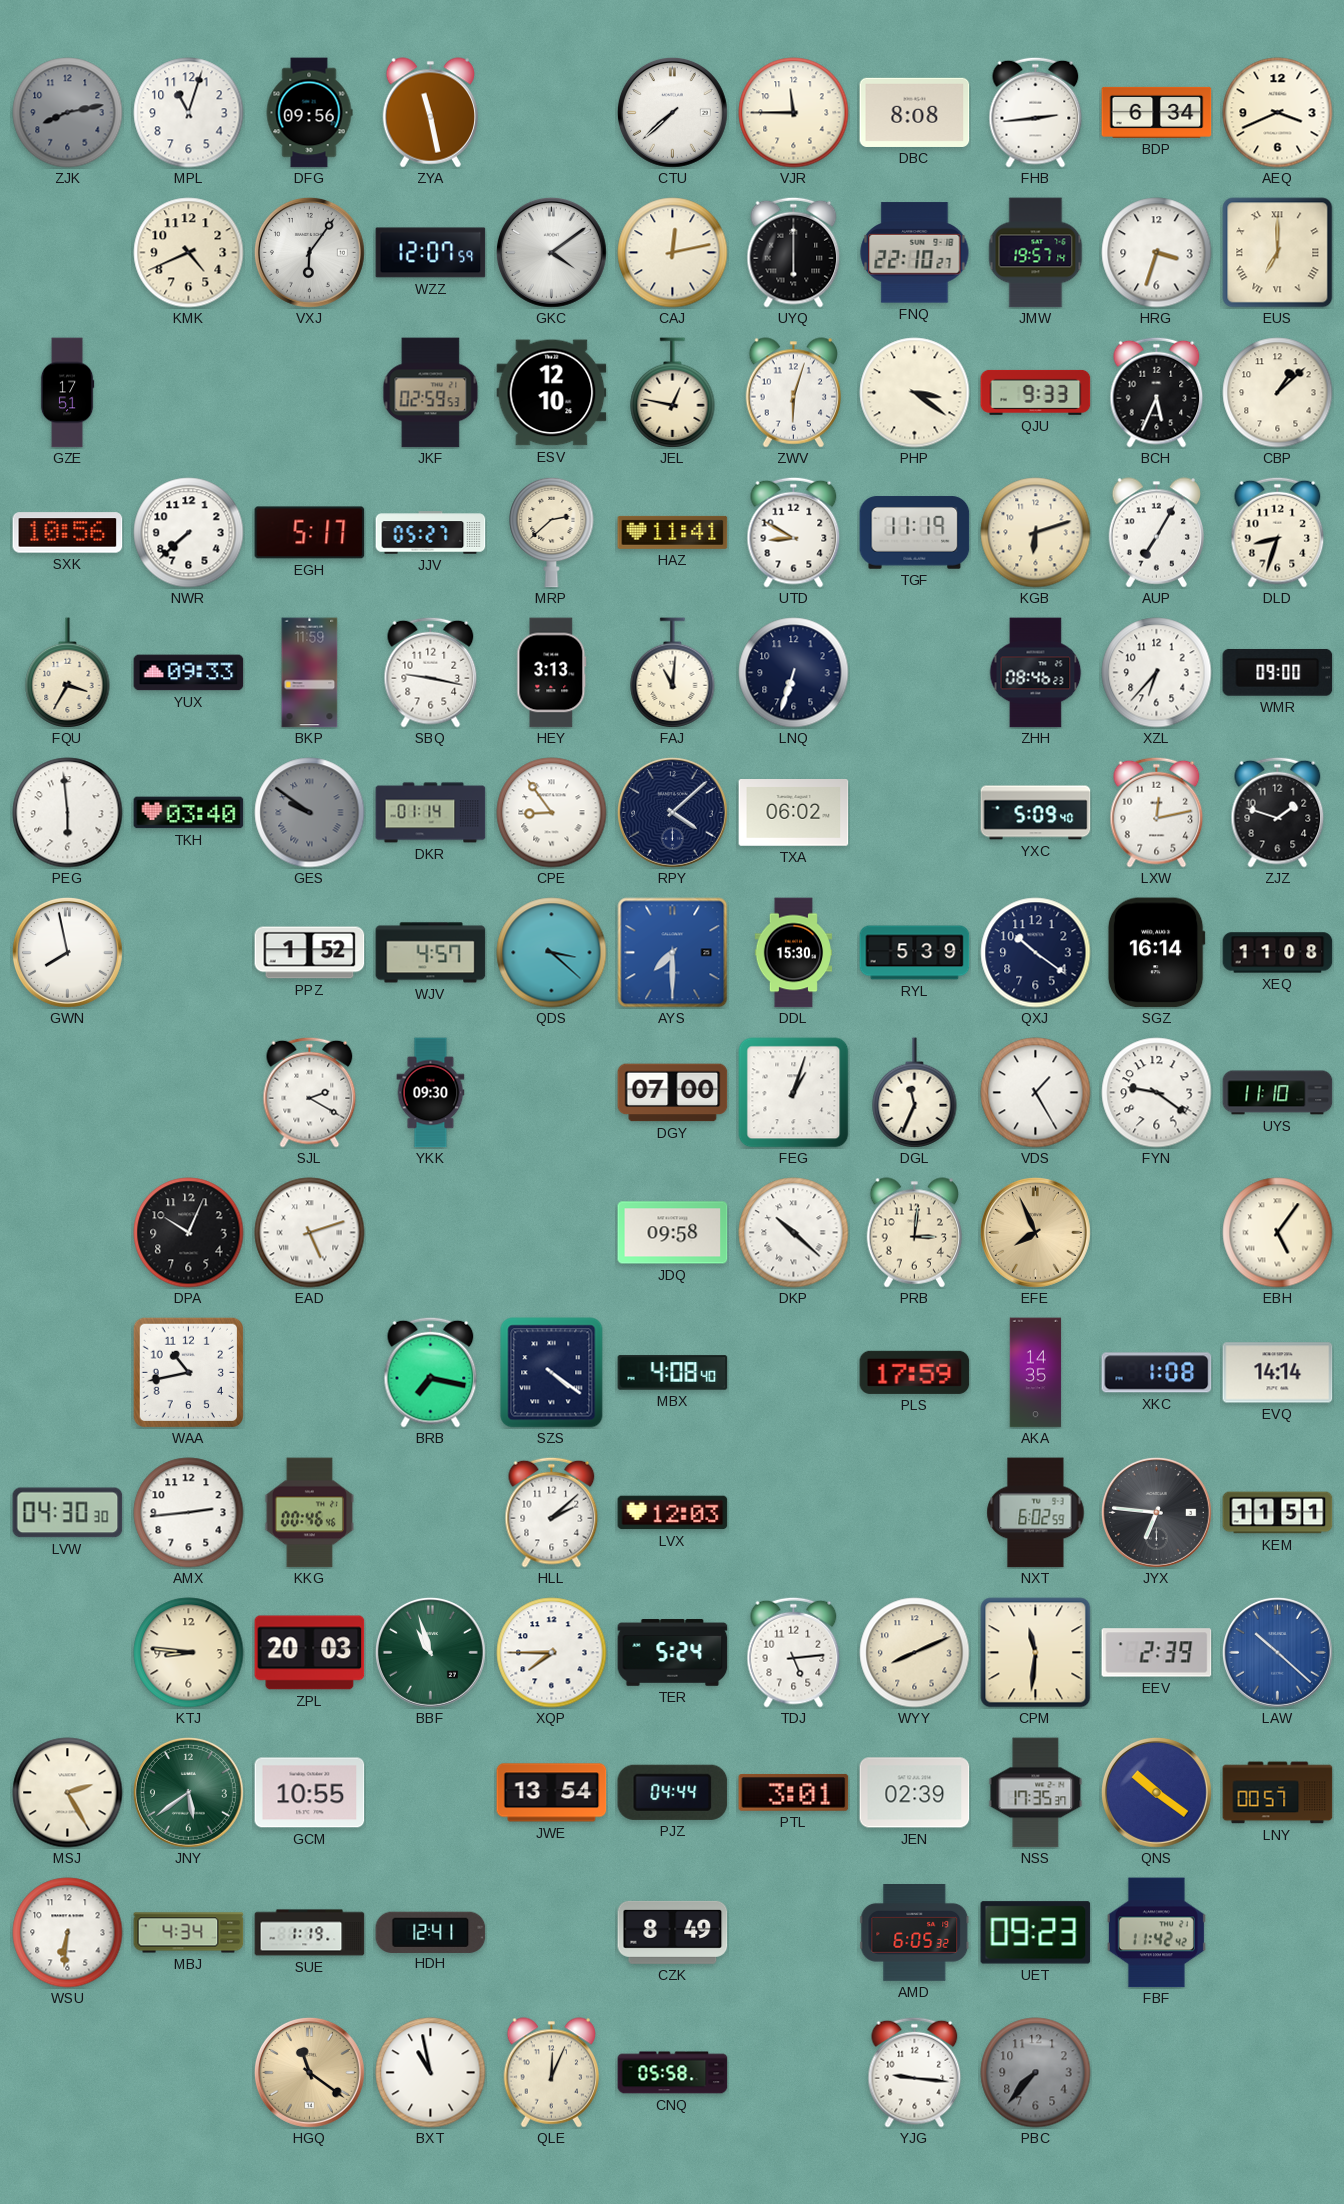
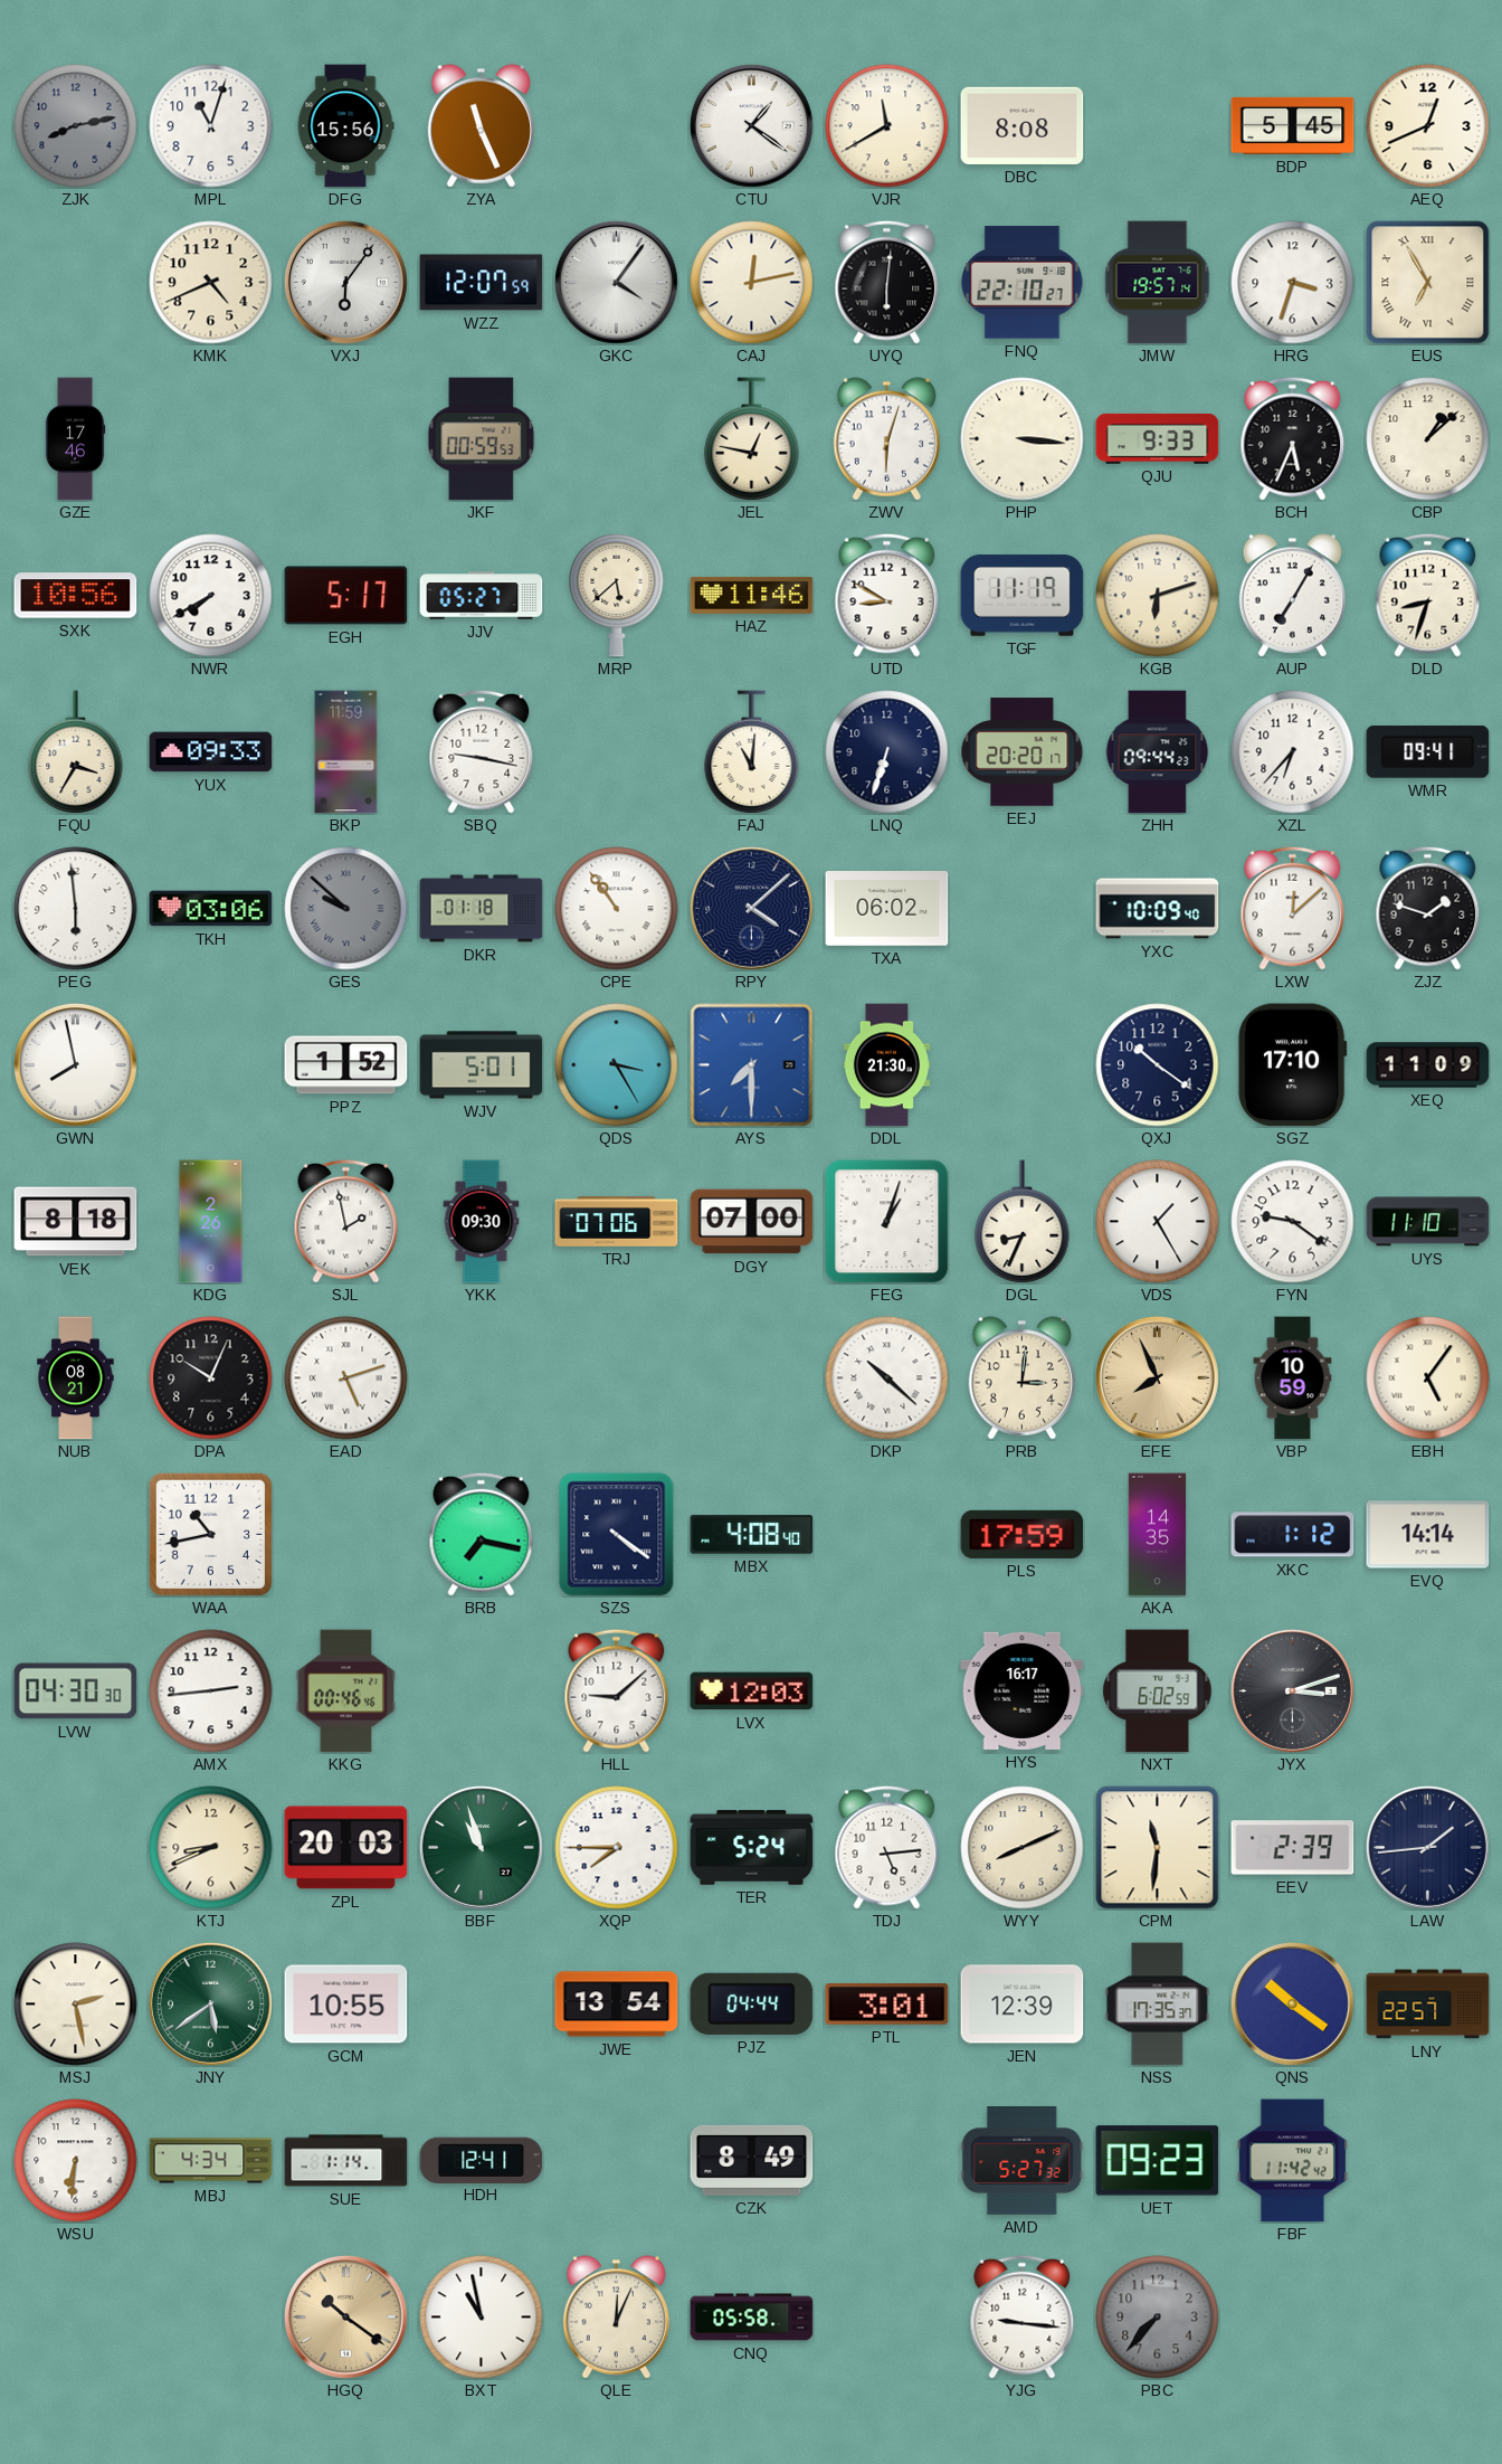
DFG: 09:56 -> 15:56
ZYA: 11:28 -> 11:26
CTU: 7:38 -> 1:21
VJR: 11:45 -> 11:40
FHB: 2:44 -> none
BDP: 6:34 -> 5:45
AEQ: 3:41 -> 12:41
GKC: 4:09 -> 4:06
UYQ: 6:00 -> 6:01
EUS: 7:00 -> 6:55
GZE: 17:51 -> 17:46
JKF: 02:59 -> 00:59
ESV: 12:10 -> none
PHP: 3:21 -> 3:16
NWR: 7:38 -> 7:40
MRP: 2:38 -> 5:38
HAZ: 11:41 -> 11:46
HEY: 3:13 -> none
EEJ: none -> 20:20
ZHH: 08:46 -> 09:44
WMR: 09:00 -> 09:41
TKH: 03:40 -> 03:06
GES: 9:51 -> 9:52
DKR: 01:14 -> 01:18
CPE: 8:54 -> 10:54
YXC: 5:09 -> 10:09
LXW: 12:13 -> 12:08
WJV: 4:57 -> 5:01
QDS: 3:22 -> 3:25
DDL: 15:30 -> 21:30
RYL: 5:39 -> none
SGZ: 16:14 -> 17:10
XEQ: 11:08 -> 11:09
VEK: none -> 8:18
KDG: none -> 2:26
SJL: 2:20 -> 1:58
TRJ: none -> 07:06
DGL: 11:34 -> 8:34
NUB: none -> 08:21
JDQ: 09:58 -> none
VBP: none -> 10:59
XKC: 1:08 -> 1:12
HLL: 2:08 -> 9:08
HYS: none -> 16:17
JYX: 6:46 -> 3:12
KEM: 11:51 -> none
KTJ: 8:46 -> 8:41
LAW: 10:22 -> 1:44
LAW dial: blue -> navy
MSJ: 2:25 -> 2:28
JEN: 02:39 -> 12:39
LNY: 00:57 -> 22:57
SUE: 1:19 -> 1:14
AMD: 6:05 -> 5:27
HGQ: 11:21 -> 10:21
